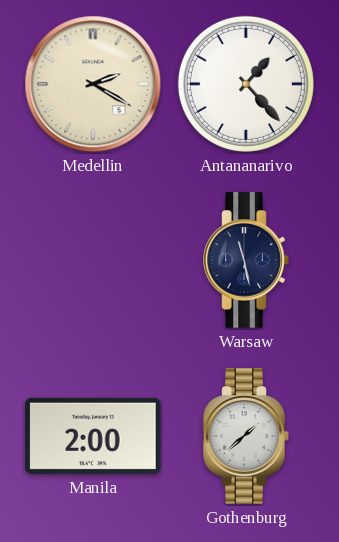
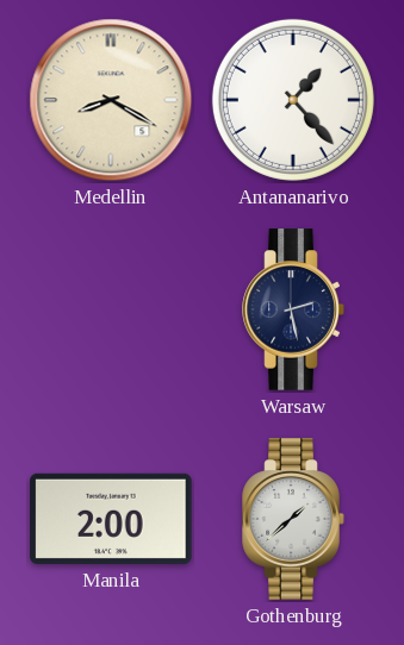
Medellin: 2:20 -> 8:20
Warsaw: 11:28 -> 2:28
